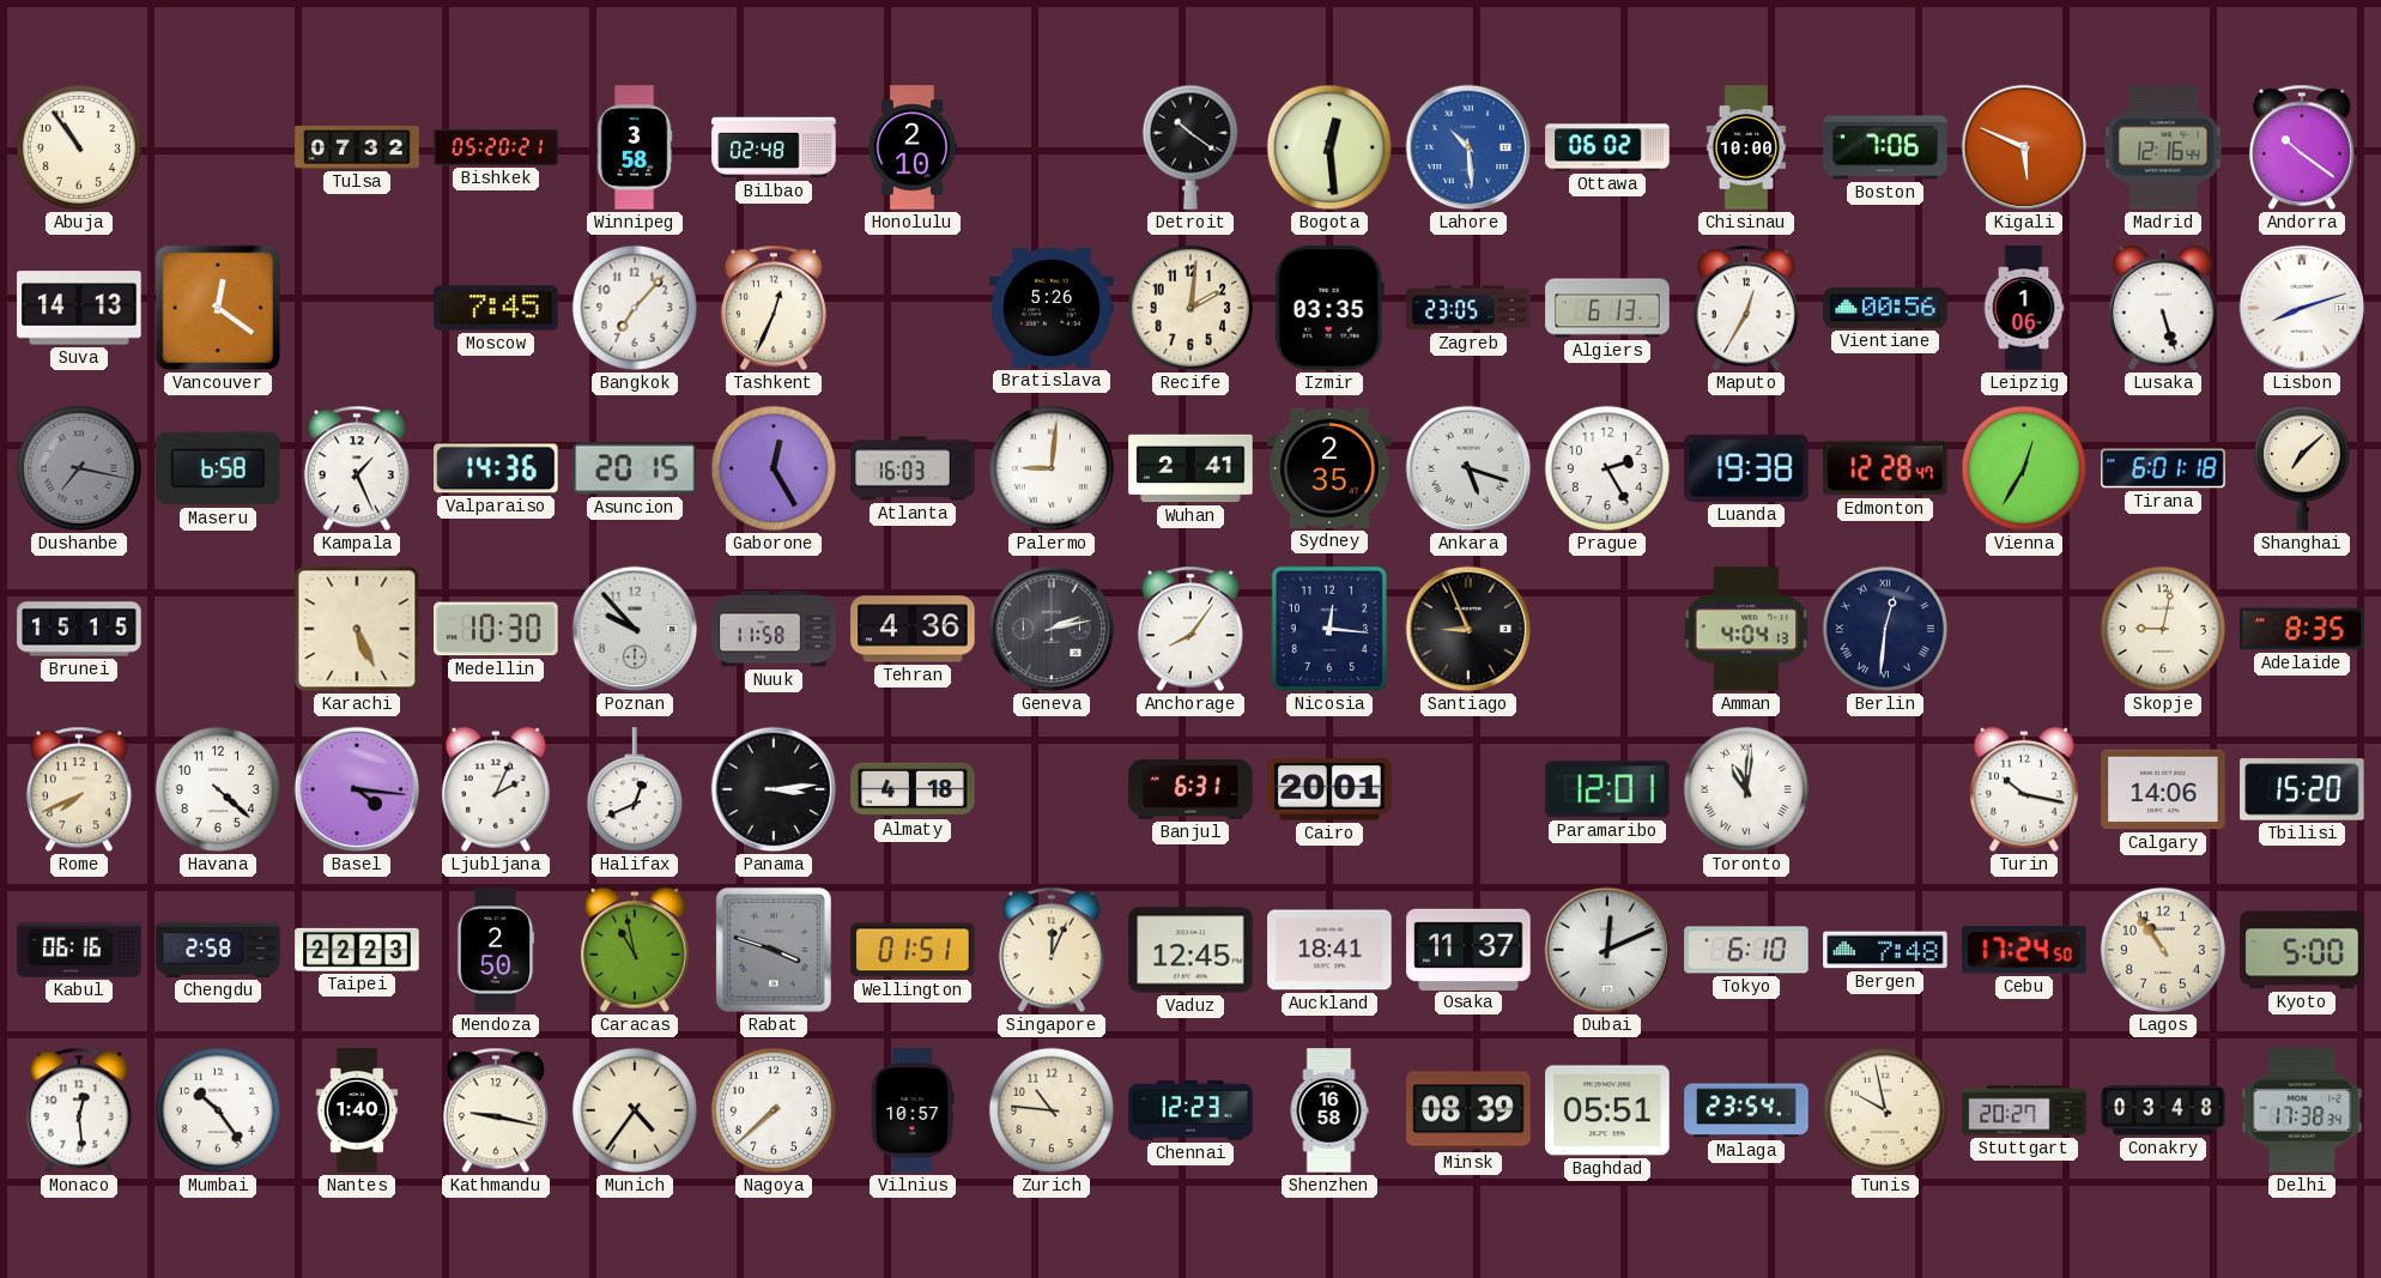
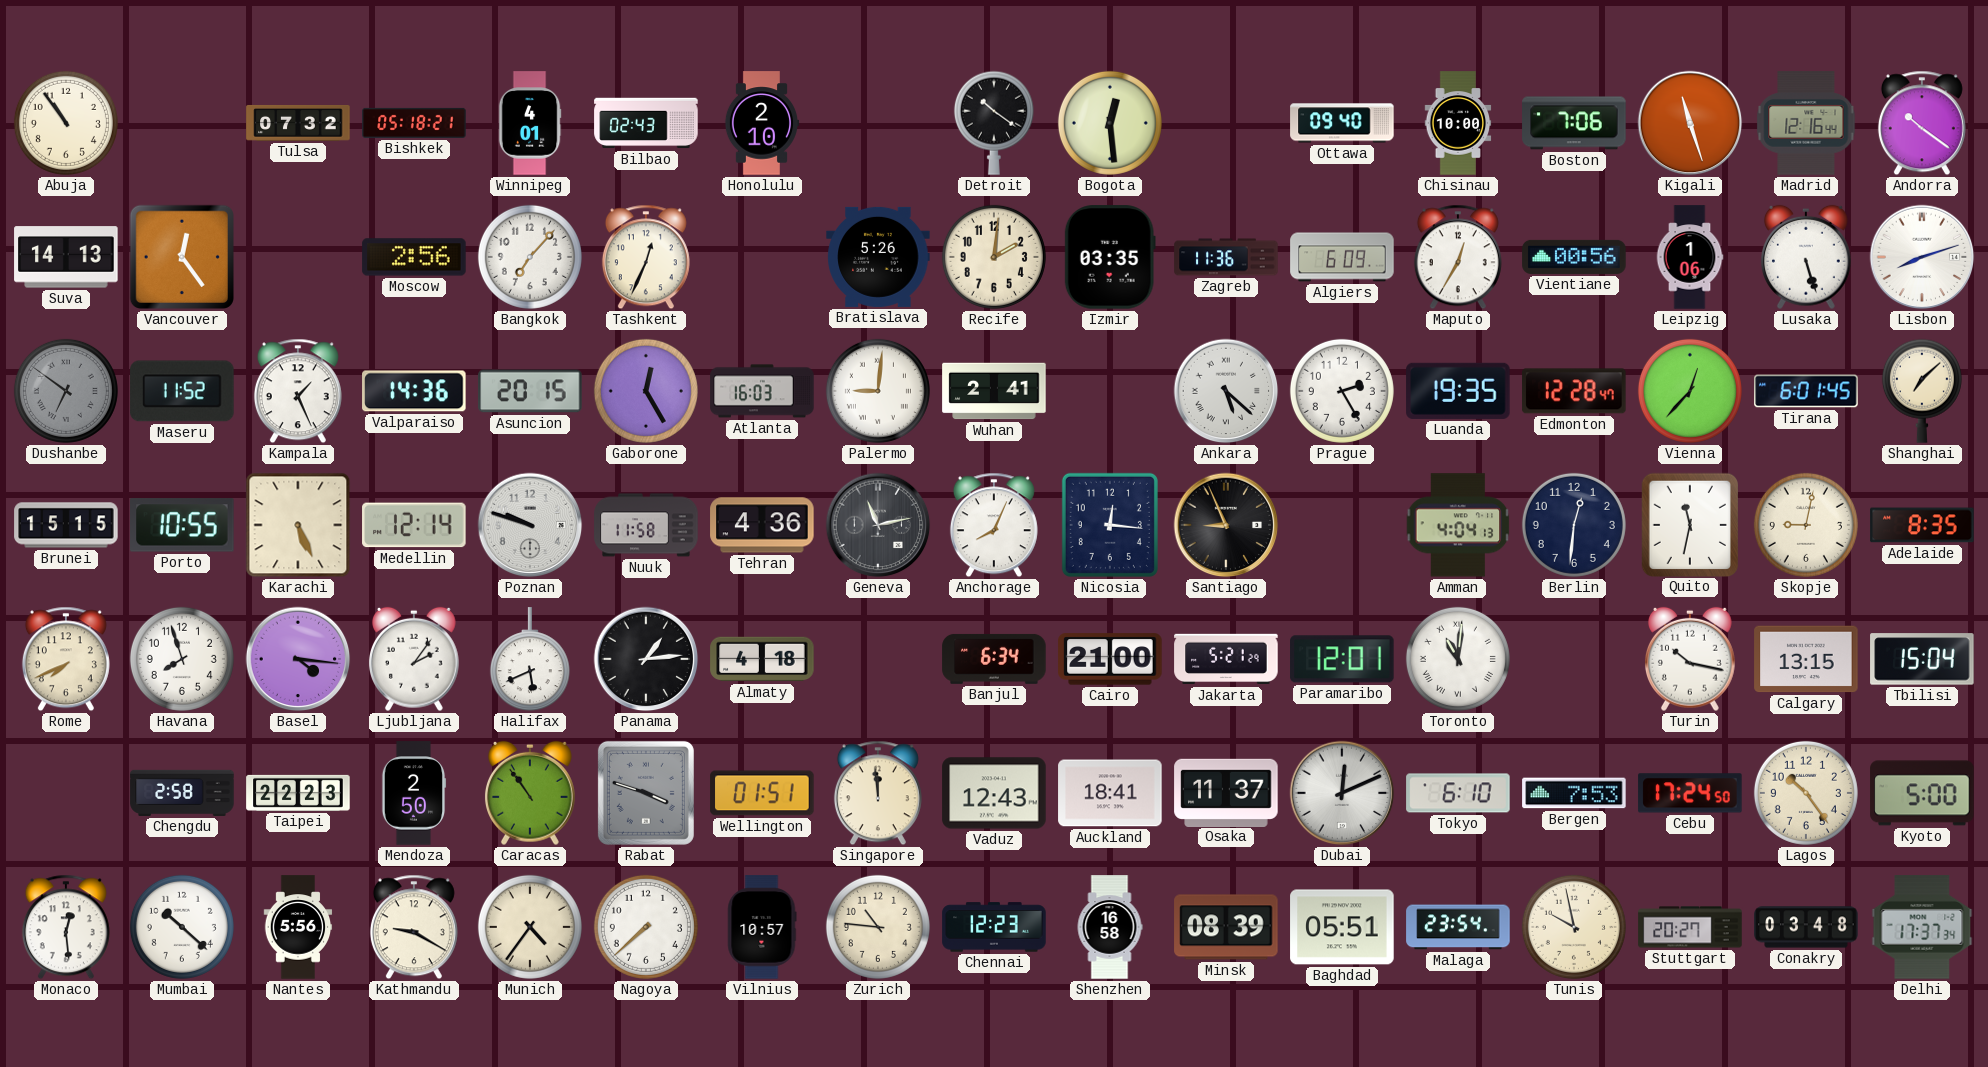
Bishkek: 05:20 -> 05:18
Winnipeg: 3:58 -> 4:01
Bilbao: 02:48 -> 02:43
Lahore: 10:29 -> none
Ottawa: 06:02 -> 09:40
Kigali: 5:49 -> 11:27
Vancouver: 12:21 -> 12:24
Moscow: 7:45 -> 2:56
Zagreb: 23:05 -> 11:36
Algiers: 6:13 -> 6:09
Dushanbe: 7:17 -> 6:51
Maseru: 6:58 -> 11:52
Sydney: 2:35 -> none
Ankara: 5:18 -> 5:22
Luanda: 19:38 -> 19:35
Vienna: 12:35 -> 12:37
Tirana: 6:01:18 -> 6:01:45
Porto: none -> 10:55
Medellin: 10:30 -> 12:14
Poznan: 9:53 -> 9:48
Geneva: 2:13 -> 11:13
Anchorage: 8:06 -> 8:04
Berlin numerals: Roman -> Arabic
Quito: none -> 11:32
Havana: 4:22 -> 7:57
Ljubljana: 2:04 -> 2:06
Halifax: 12:41 -> 5:41
Panama: 3:14 -> 1:14
Banjul: 6:31 -> 6:34
Cairo: 20:01 -> 21:00
Jakarta: none -> 5:21
Calgary: 14:06 -> 13:15
Tbilisi: 15:20 -> 15:04
Kabul: 06:16 -> none
Caracas: 10:58 -> 10:54
Singapore: 12:04 -> 11:59
Vaduz: 12:45 -> 12:43
Bergen: 7:48 -> 7:53
Lagos: 10:54 -> 10:24
Mumbai: 10:24 -> 10:22
Nantes: 1:40 -> 5:56
Kathmandu: 9:17 -> 9:20
Delhi: 17:38 -> 17:37
